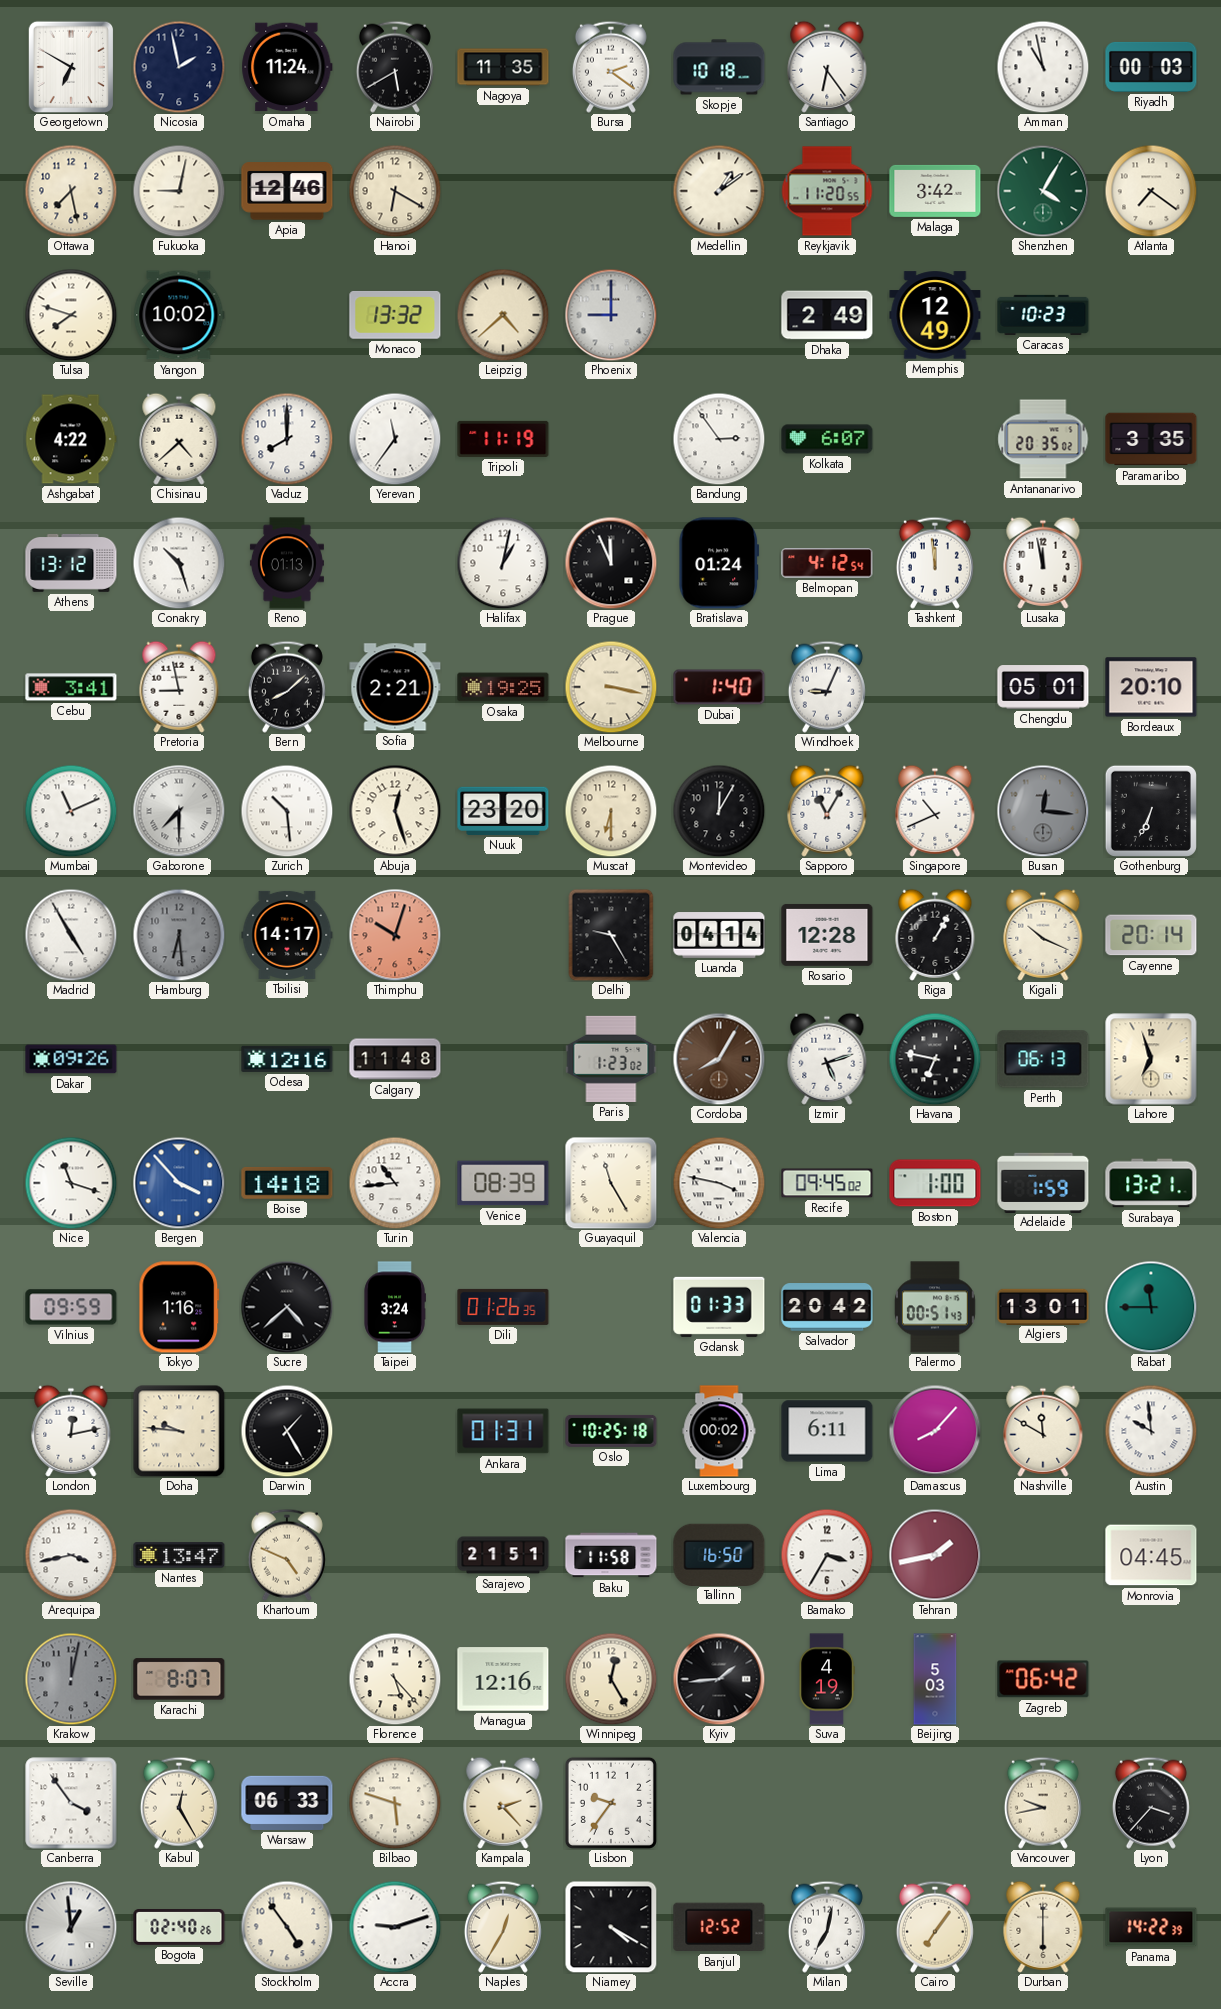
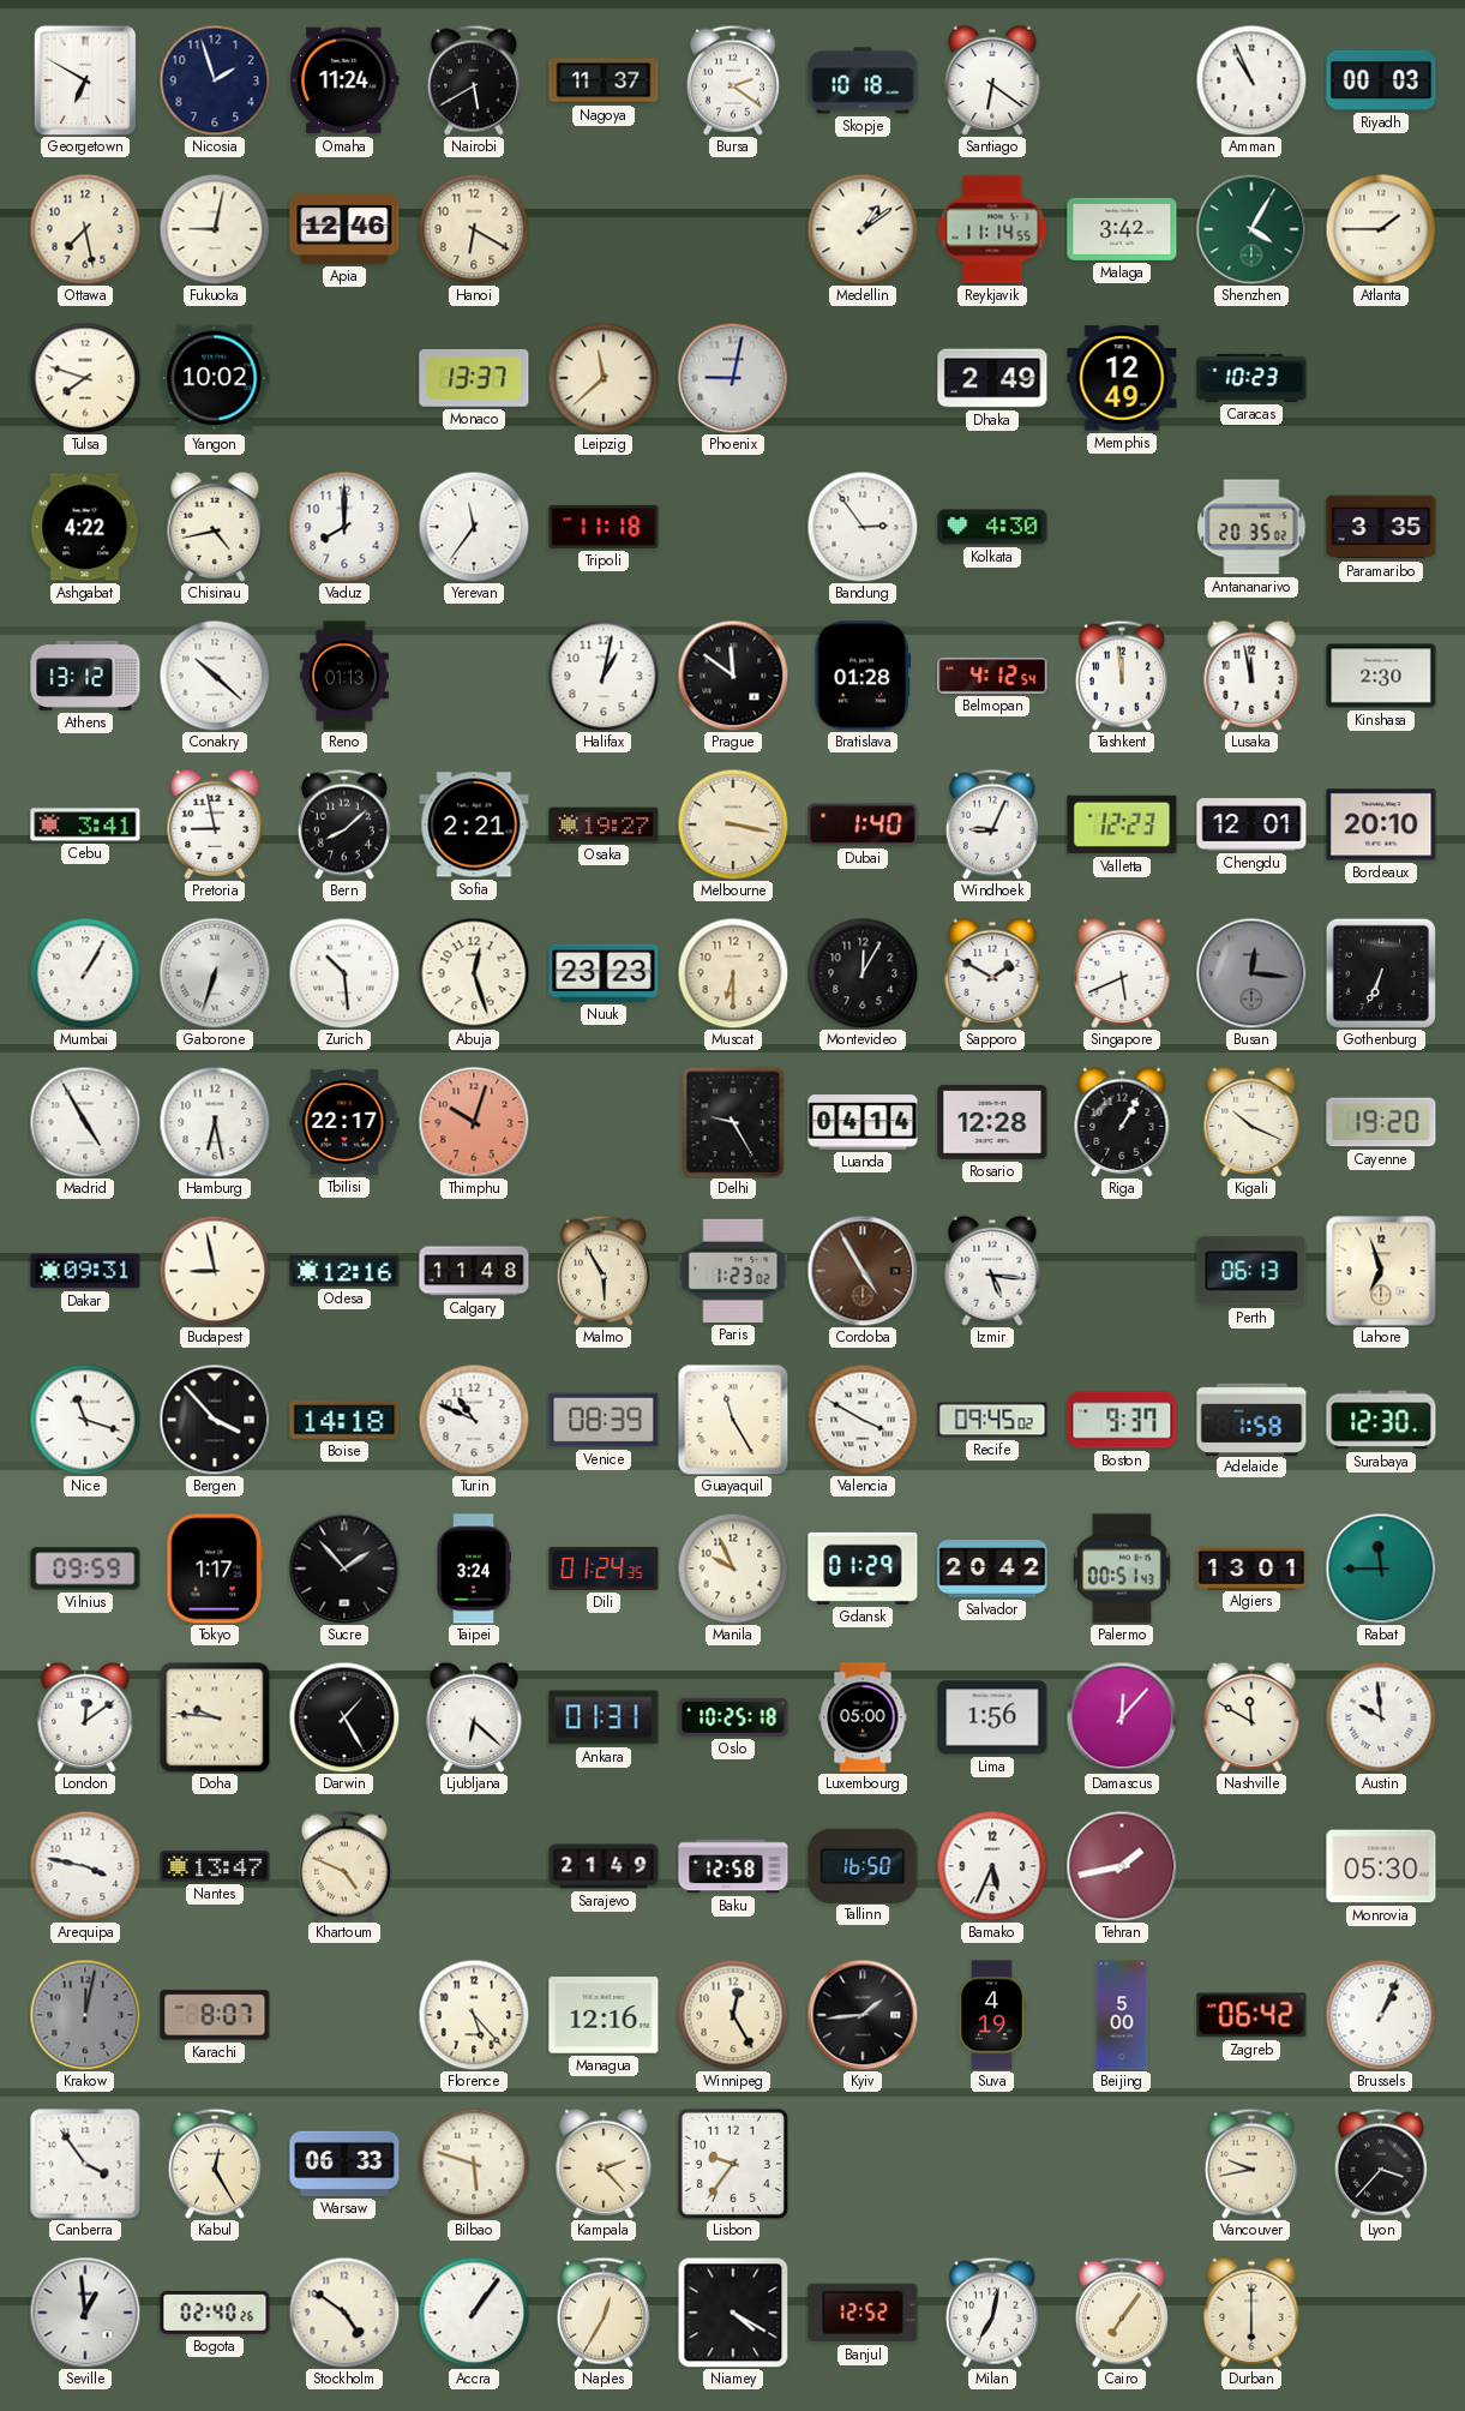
Nicosia: 1:58 -> 1:57
Nagoya: 11:35 -> 11:37
Santiago: 6:24 -> 6:21
Amman: 10:58 -> 10:56
Reykjavik: 11:20 -> 11:14
Atlanta: 7:21 -> 1:45
Monaco: 13:32 -> 13:37
Leipzig: 4:38 -> 11:38
Phoenix: 9:00 -> 9:02
Chisinau: 4:38 -> 4:43
Tripoli: 11:19 -> 11:18
Kolkata: 6:07 -> 4:30
Conakry: 10:27 -> 10:22
Prague: 11:56 -> 11:51
Bratislava: 01:24 -> 01:28
Kinshasa: none -> 2:30
Osaka: 19:25 -> 19:27
Valletta: none -> 12:23
Chengdu: 05:01 -> 12:01
Mumbai: 11:11 -> 1:05
Gaborone: 7:30 -> 6:33
Nuuk: 23:20 -> 23:23
Sapporo: 11:05 -> 1:50
Singapore: 10:41 -> 5:41
Hamburg: 6:29 -> 6:28
Hamburg dial: grey -> white
Tbilisi: 14:17 -> 22:17
Cayenne: 20:14 -> 19:20
Dakar: 09:26 -> 09:31
Budapest: none -> 8:58
Malmo: none -> 5:55
Cordoba: 8:05 -> 4:55
Izmir: 5:12 -> 5:16
Havana: 6:47 -> none
Bergen dial: blue -> black
Turin: 10:44 -> 10:49
Valencia: 3:47 -> 3:50
Boston: 1:00 -> 9:37
Adelaide: 1:59 -> 1:58
Surabaya: 13:21 -> 12:30
Tokyo: 1:16 -> 1:17
Sucre: 4:38 -> 1:53
Dili: 01:26 -> 01:24
Manila: none -> 9:56
Gdansk: 01:33 -> 01:29
London: 12:13 -> 12:09
Ljubljana: none -> 6:22
Luxembourg: 00:02 -> 05:00
Lima: 6:11 -> 1:56
Damascus: 8:07 -> 12:07
Arequipa: 3:43 -> 3:47
Sarajevo: 21:51 -> 21:49
Baku: 11:58 -> 12:58
Bamako: 3:35 -> 5:34
Monrovia: 04:45 -> 05:30
Beijing: 5:03 -> 5:00
Brussels: none -> 1:04
Stockholm: 4:54 -> 4:51
Accra: 9:12 -> 1:06
Panama: 14:22 -> none
